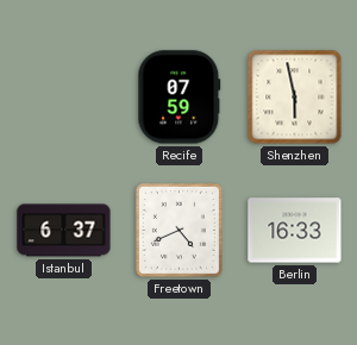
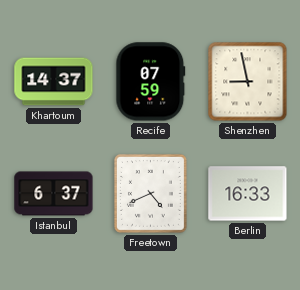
Khartoum: none -> 14:37
Shenzhen: 5:58 -> 8:58
